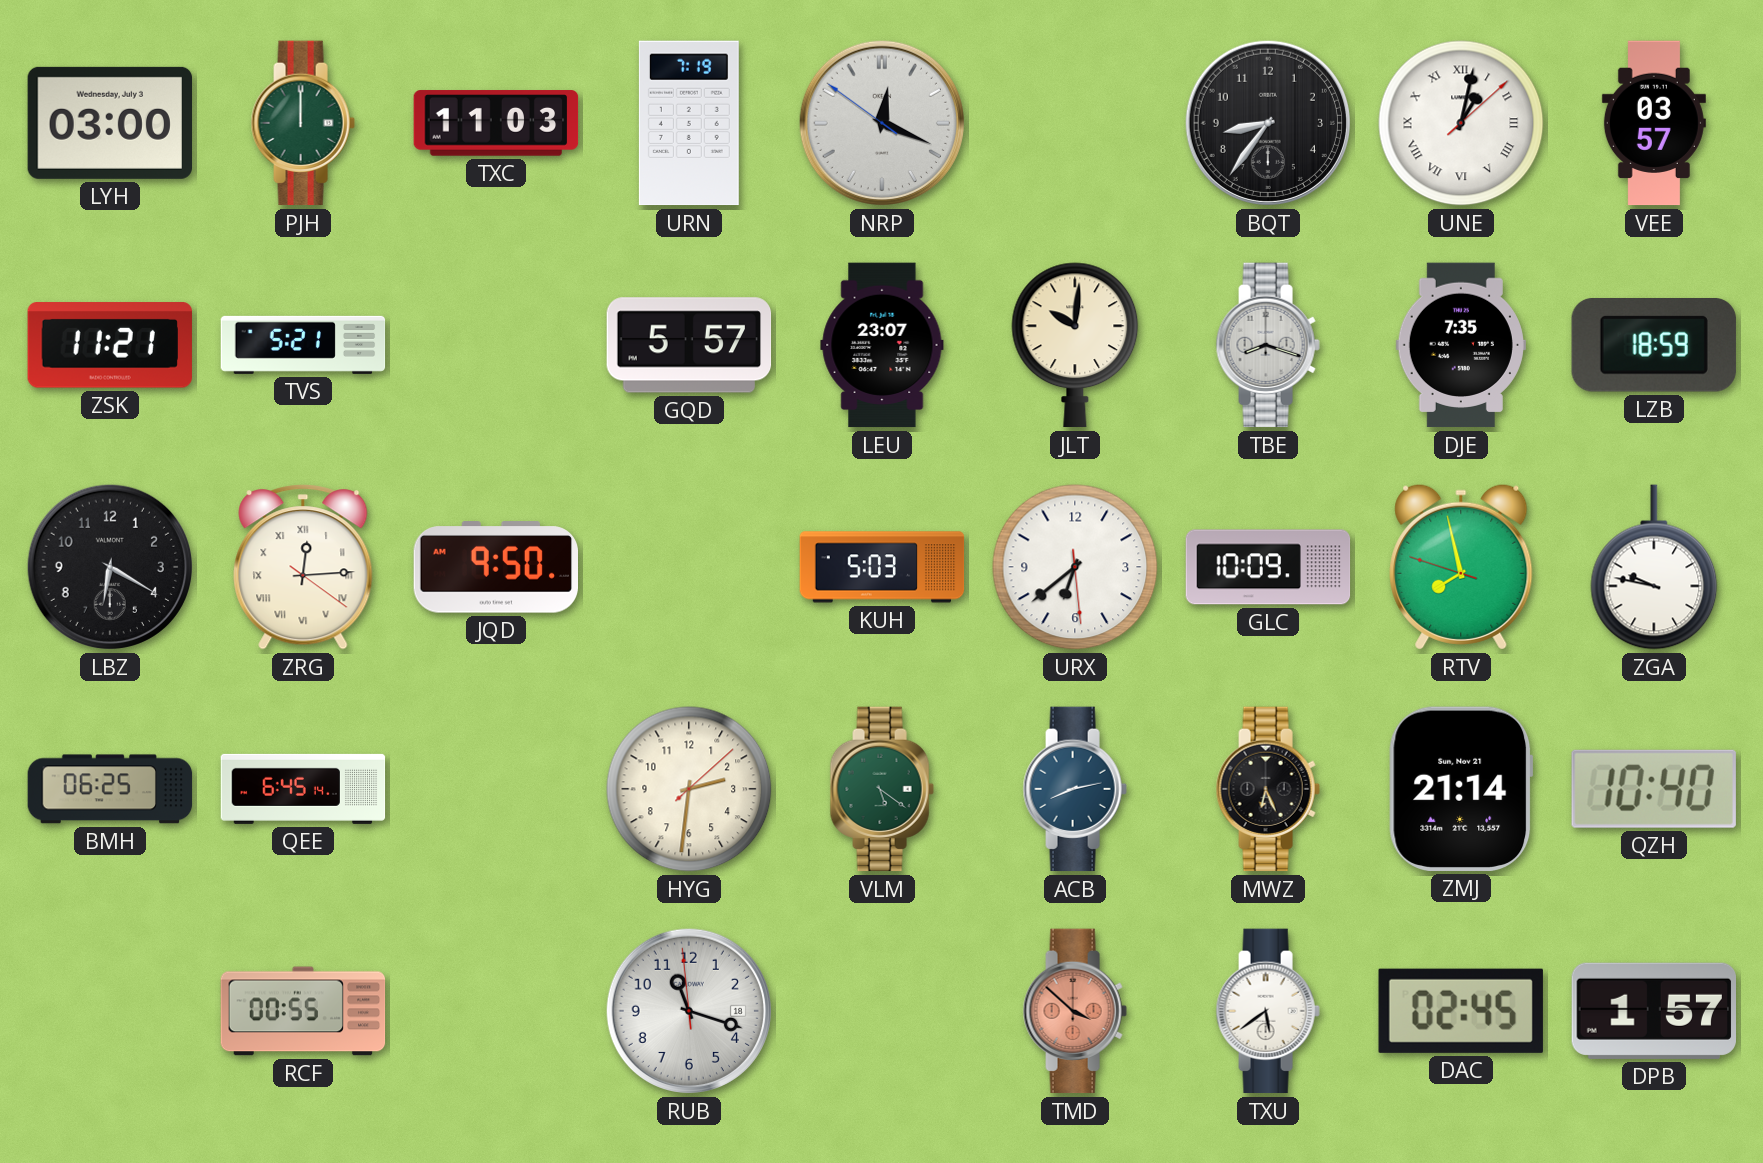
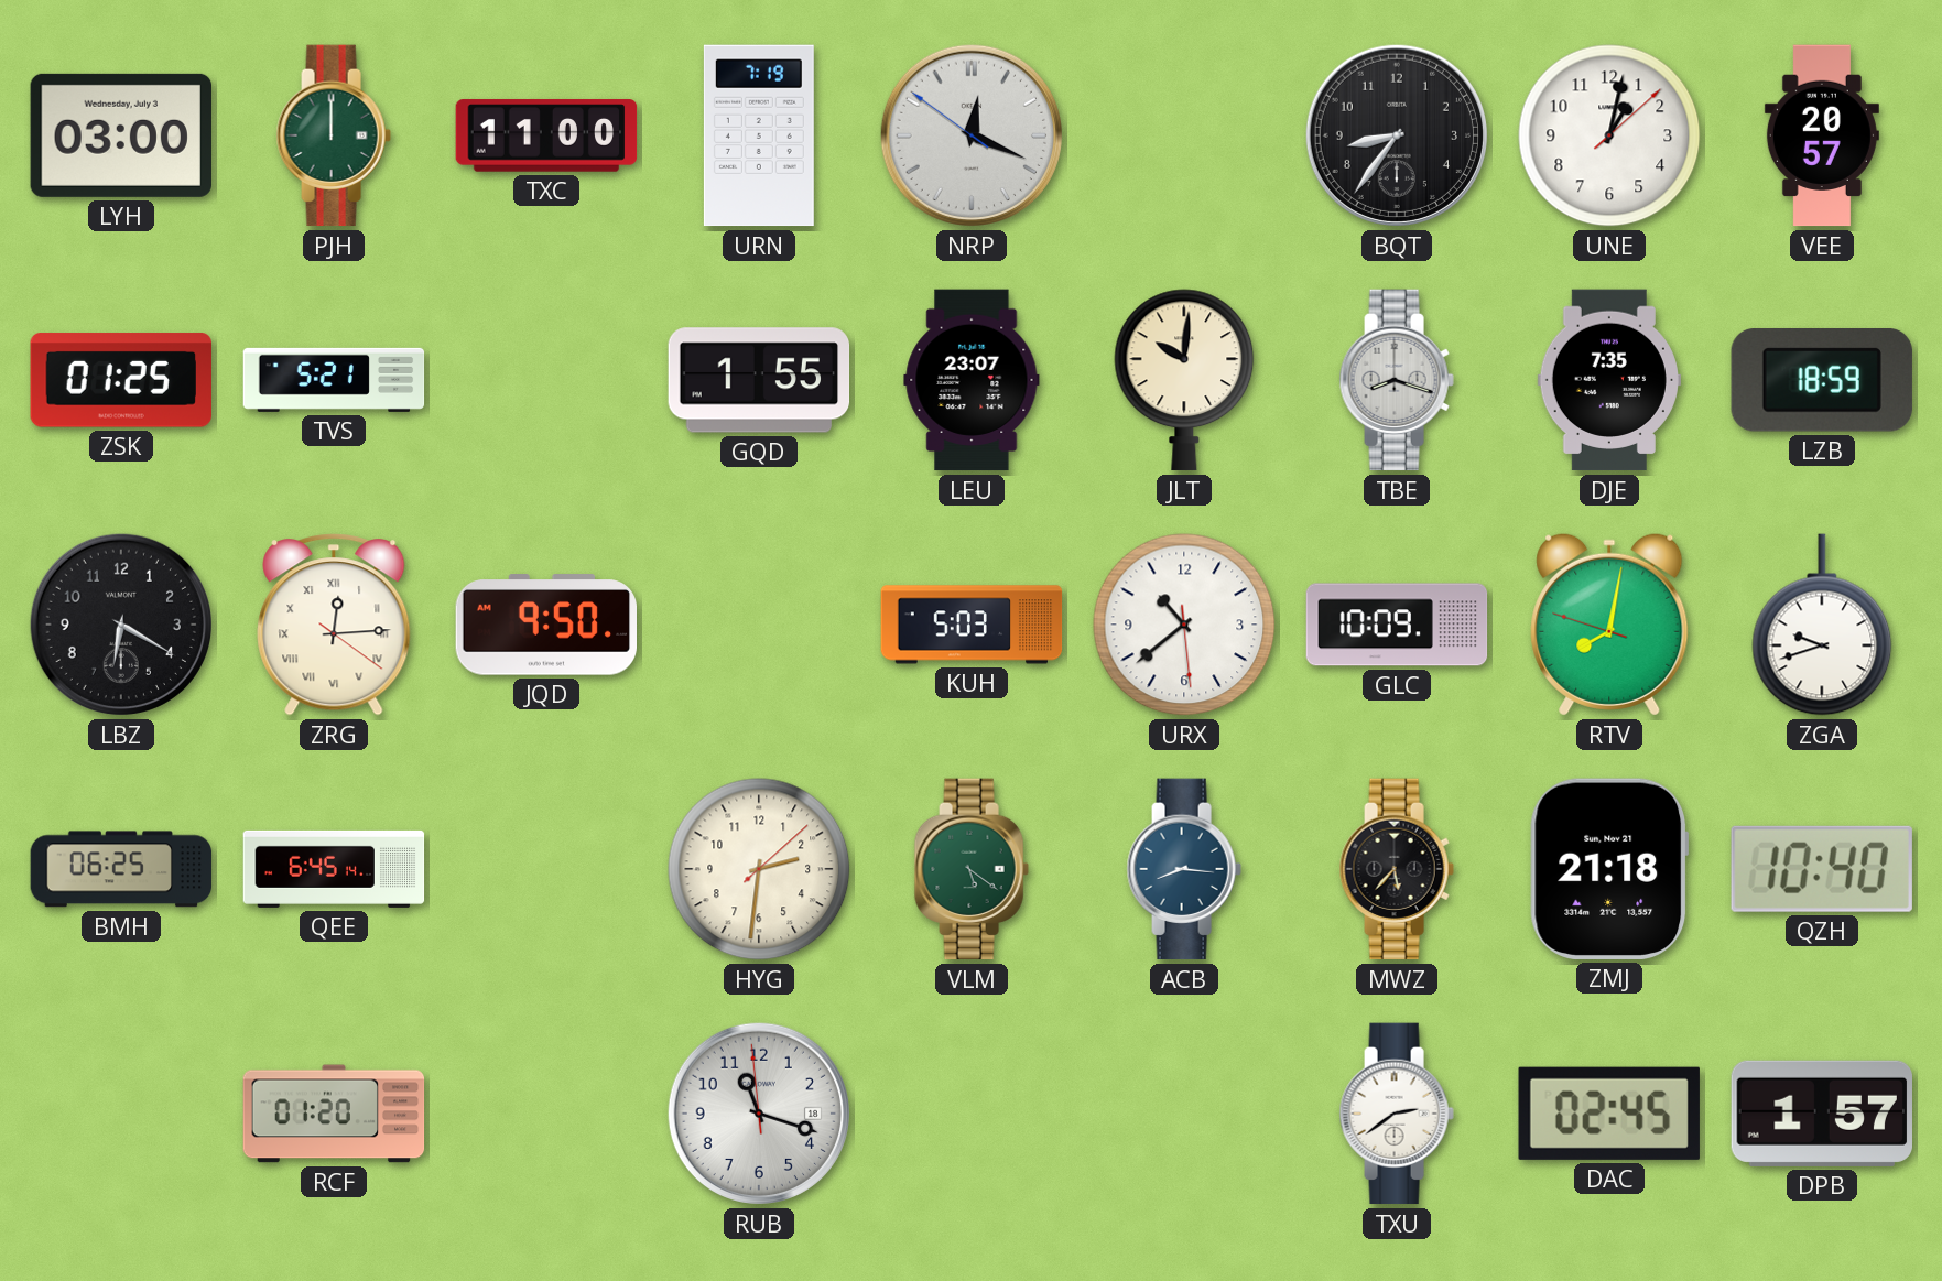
TXC: 11:03 -> 11:00
UNE numerals: Roman -> Arabic
VEE: 03:57 -> 20:57
ZSK: 11:21 -> 01:25
GQD: 5:57 -> 1:55
URX: 6:38 -> 10:38
RTV: 7:57 -> 8:01
ZGA: 9:47 -> 9:42
ACB: 8:13 -> 8:16
MWZ: 6:26 -> 5:37
ZMJ: 21:14 -> 21:18
RCF: 00:55 -> 01:20
TMD: 3:52 -> none
TXU: 5:39 -> 2:39
